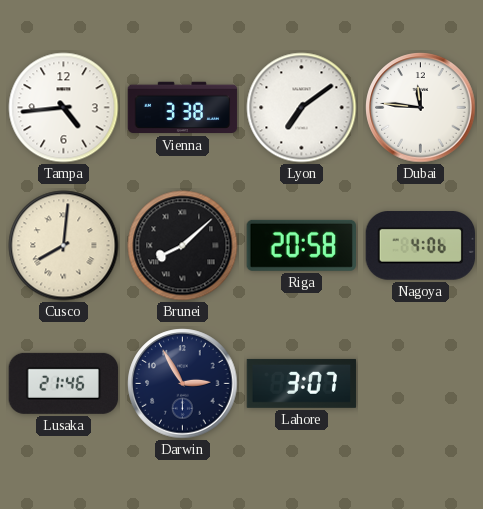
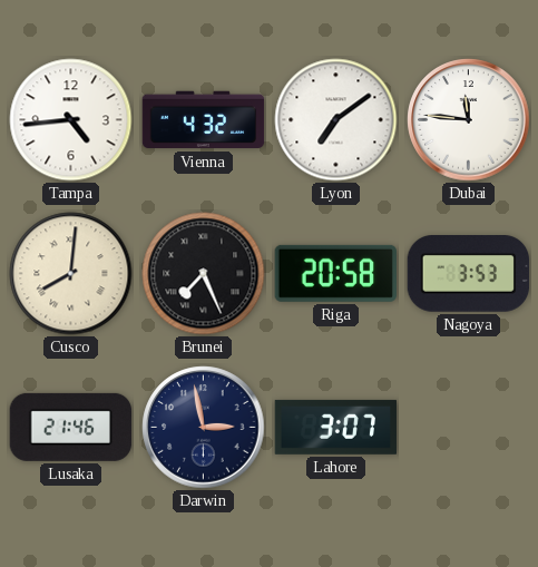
Vienna: 3:38 -> 4:32
Brunei: 8:08 -> 7:26
Nagoya: 4:06 -> 3:53
Darwin: 2:55 -> 2:58
